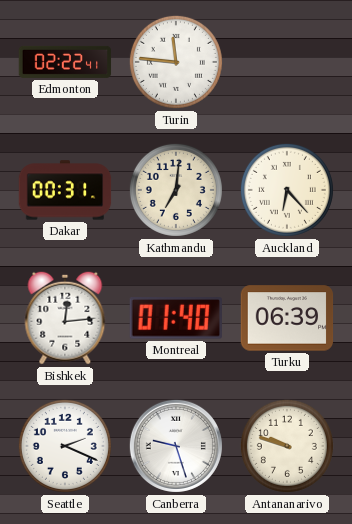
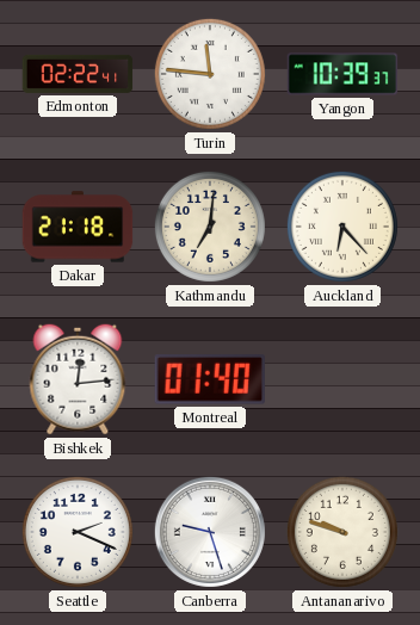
Yangon: none -> 10:39
Dakar: 00:31 -> 21:18
Turku: 06:39 -> none
